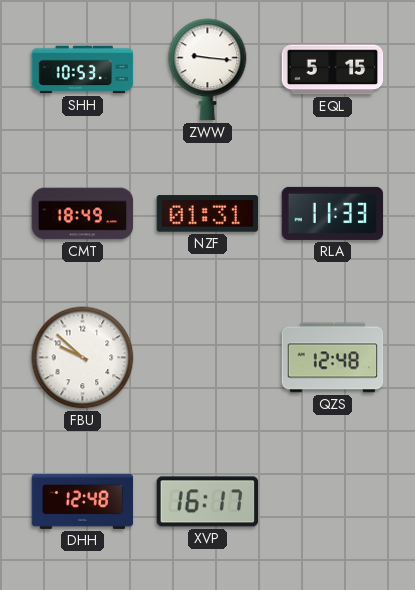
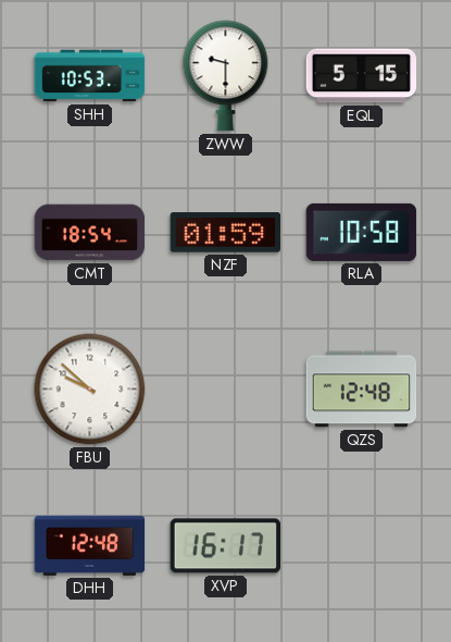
ZWW: 9:16 -> 9:30
CMT: 18:49 -> 18:54
NZF: 01:31 -> 01:59
RLA: 11:33 -> 10:58
